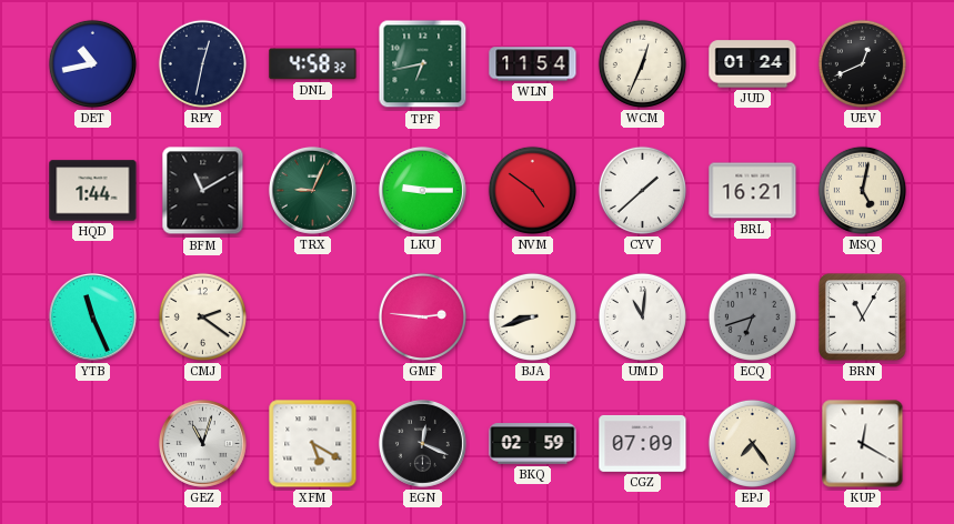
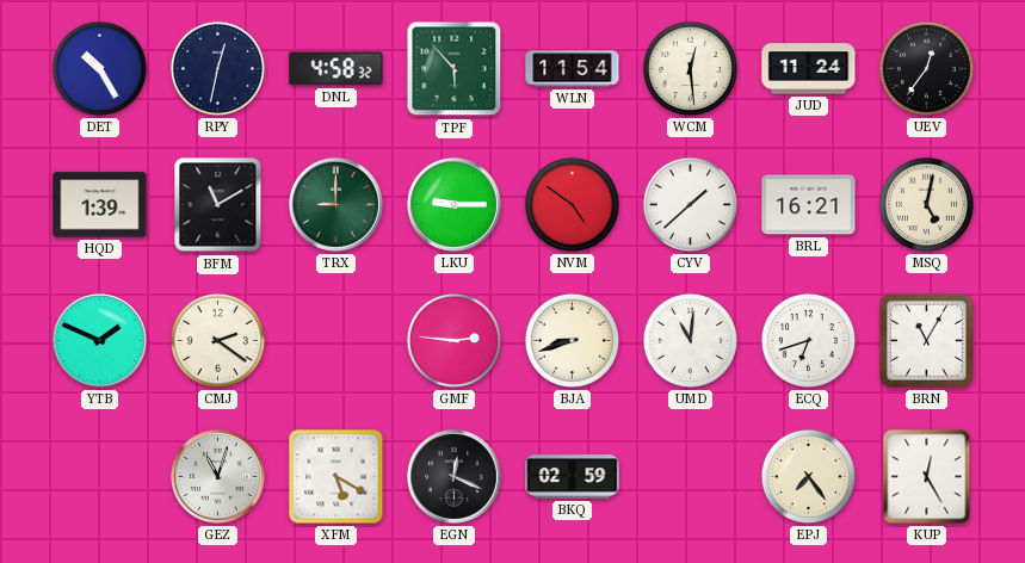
DET: 10:43 -> 10:25
TPF: 6:43 -> 5:53
WCM: 12:34 -> 12:29
JUD: 01:24 -> 11:24
UEV: 12:41 -> 12:36
HQD: 1:44 -> 1:39
TRX: 9:04 -> 9:00
YTB: 11:26 -> 1:49
ECQ dial: grey -> white
CGZ: 07:09 -> none
KUP: 12:20 -> 12:25
